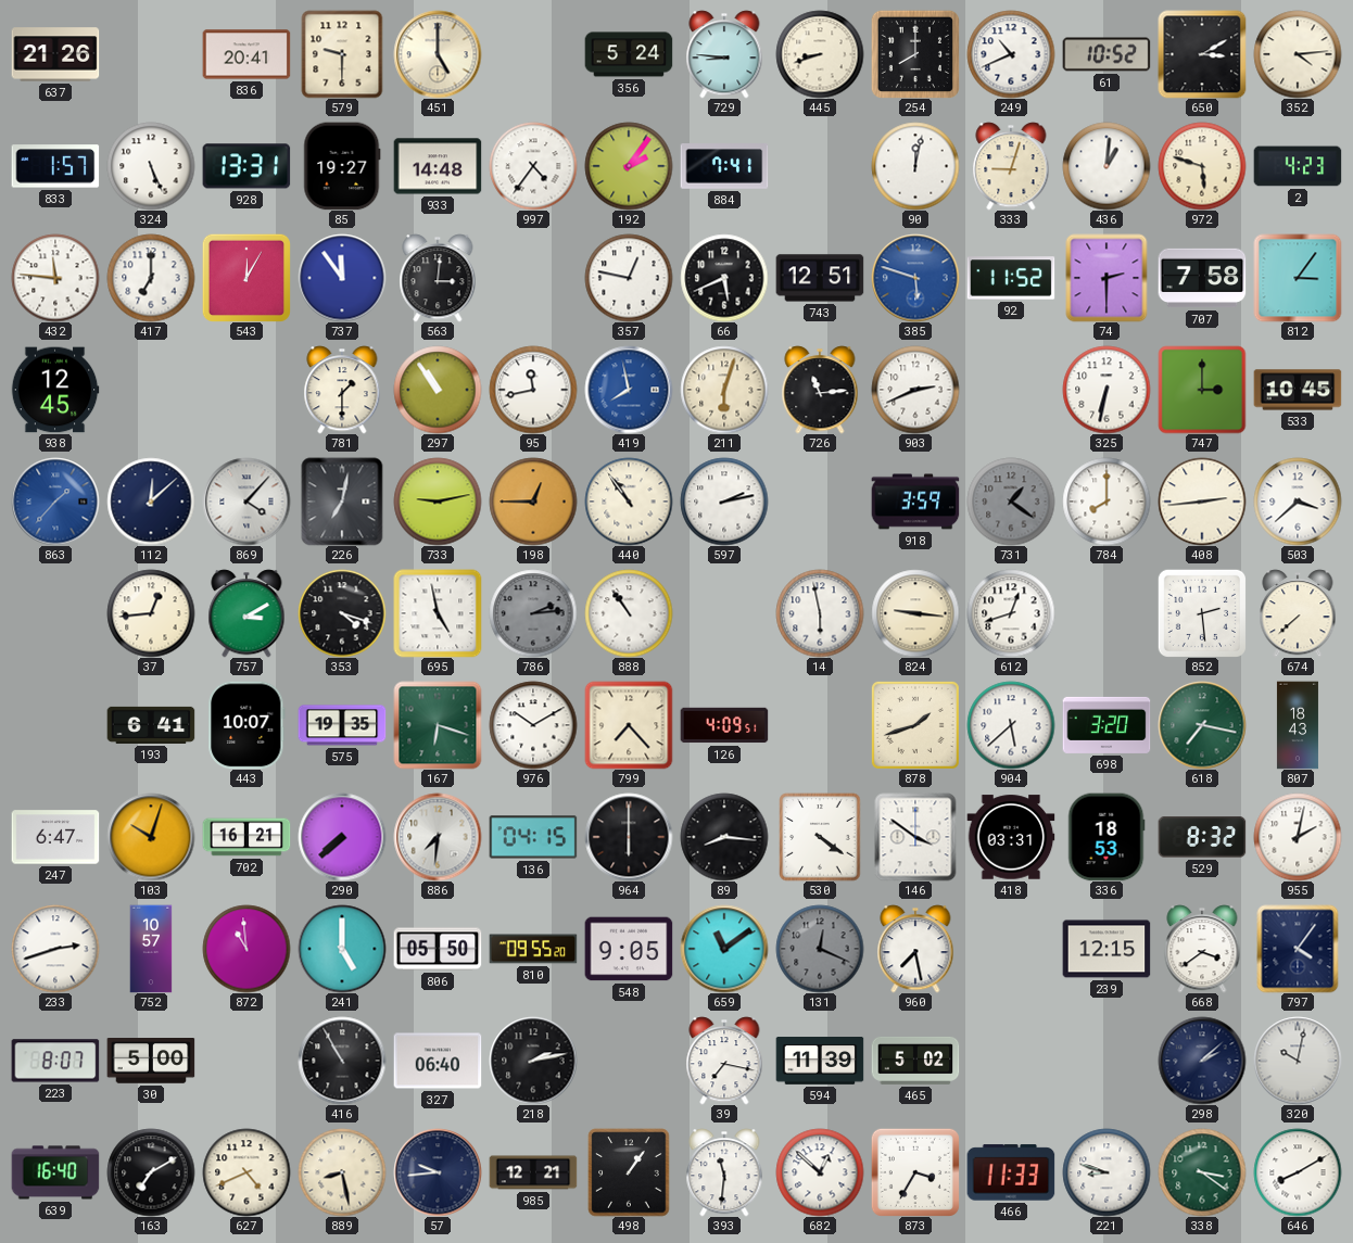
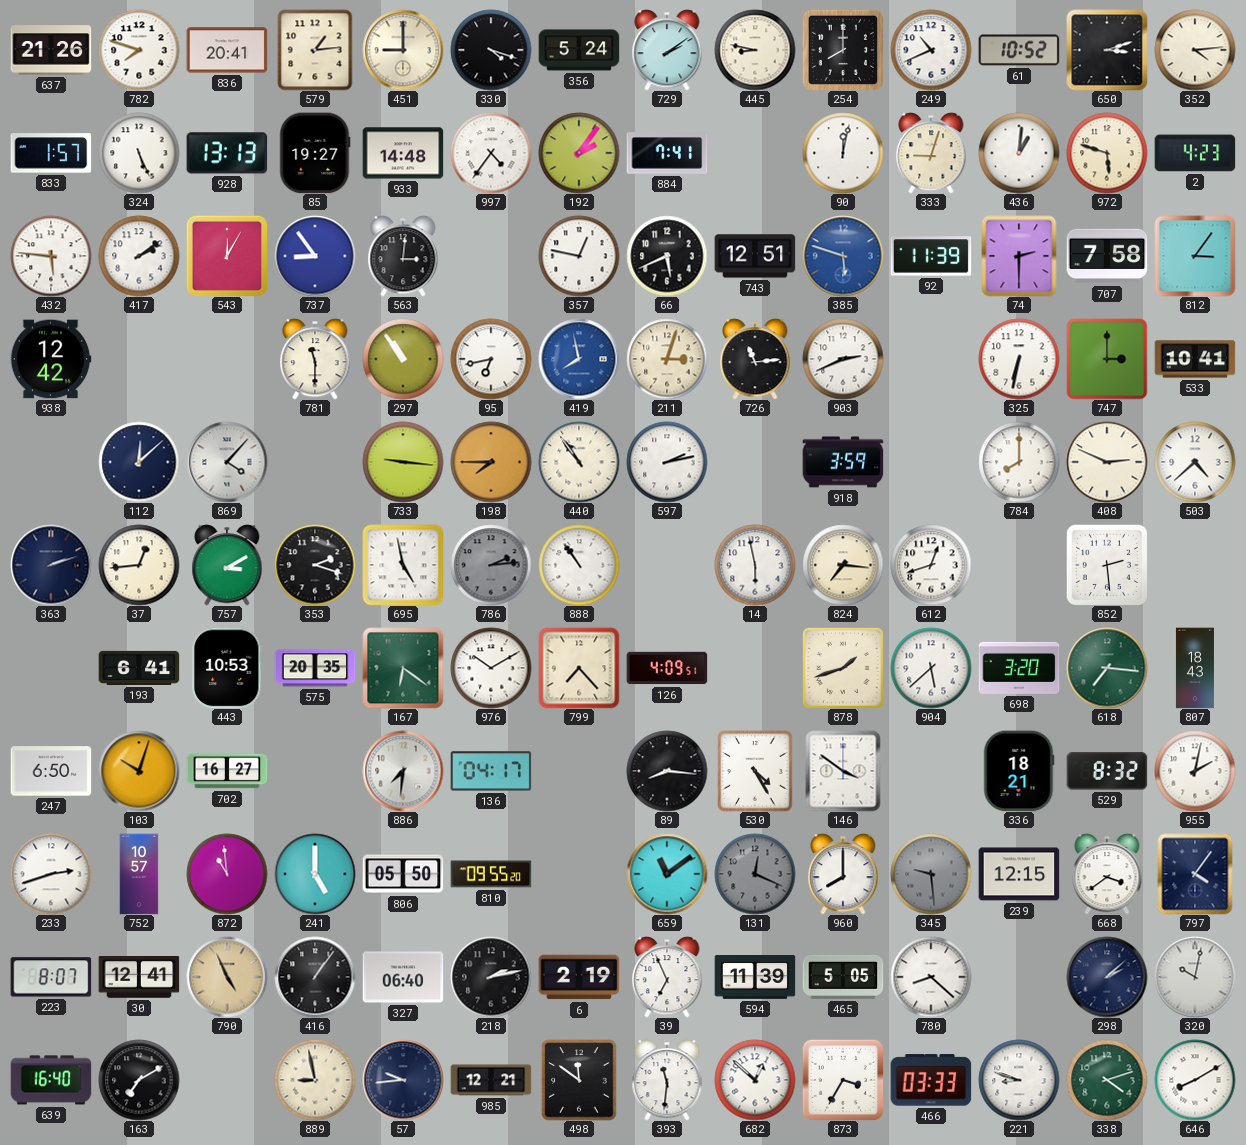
782: none -> 7:48
579: 9:30 -> 1:14
451: 5:00 -> 9:00
330: none -> 4:18
729: 8:46 -> 2:09
445: 8:42 -> 8:47
650: 3:10 -> 3:12
928: 13:31 -> 13:13
432: 11:46 -> 5:46
417: 7:00 -> 2:09
737: 11:54 -> 8:54
92: 11:52 -> 11:39
938: 12:45 -> 12:42
781: 1:30 -> 11:30
95: 11:43 -> 6:43
211: 6:03 -> 3:03
533: 10:45 -> 10:41
863: 1:37 -> none
226: 7:02 -> none
733: 9:13 -> 9:16
198: 12:45 -> 7:45
731: 1:21 -> none
408: 2:44 -> 2:49
503: 3:38 -> 4:38
363: none -> 2:12
353: 4:18 -> 2:18
824: 9:16 -> 7:16
674: 7:38 -> none
443: 10:07 -> 10:53
575: 19:35 -> 20:35
167: 6:18 -> 6:21
618: 7:17 -> 7:16
247: 6:47 -> 6:50
702: 16:21 -> 16:27
290: 7:38 -> none
136: 04:15 -> 04:17
964: 6:00 -> none
530: 4:21 -> 4:25
418: 03:31 -> none
336: 18:53 -> 18:21
548: 9:05 -> none
960: 7:28 -> 8:00
345: none -> 9:29
30: 5:00 -> 12:41
790: none -> 4:56
416: 10:55 -> 1:06
6: none -> 2:19
39: 7:17 -> 6:56
465: 5:02 -> 5:05
780: none -> 8:22
627: 4:41 -> none
889: 8:28 -> 8:58
498: 1:06 -> 11:51
466: 11:33 -> 03:33
338: 3:21 -> 4:12
